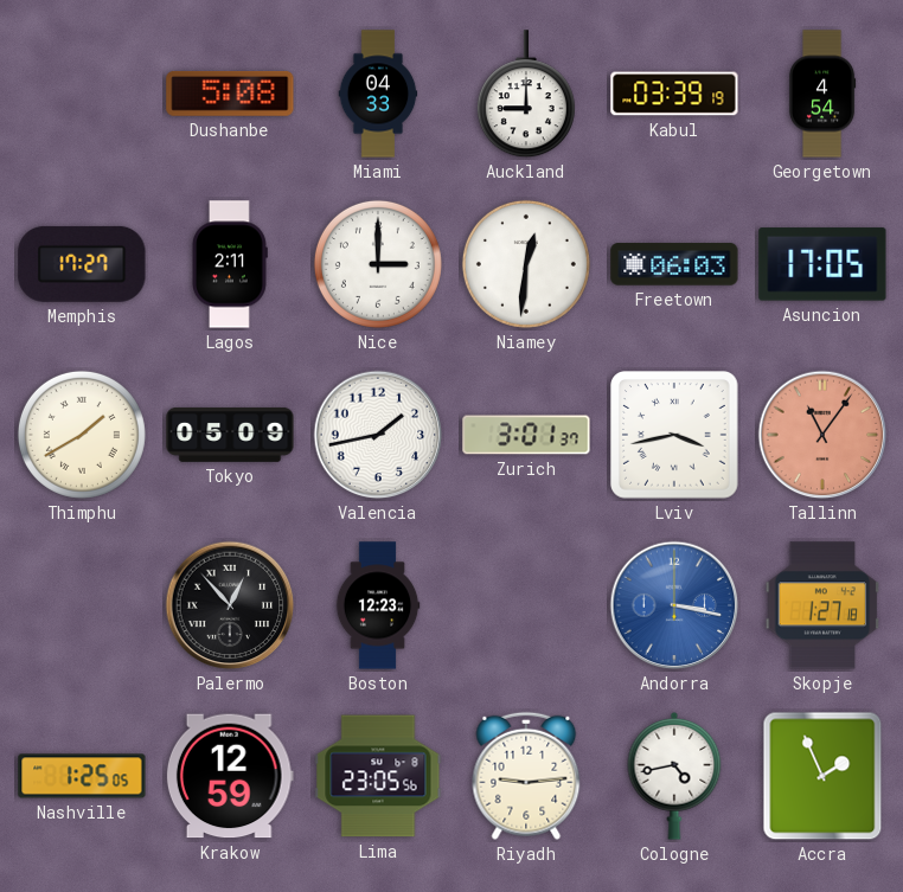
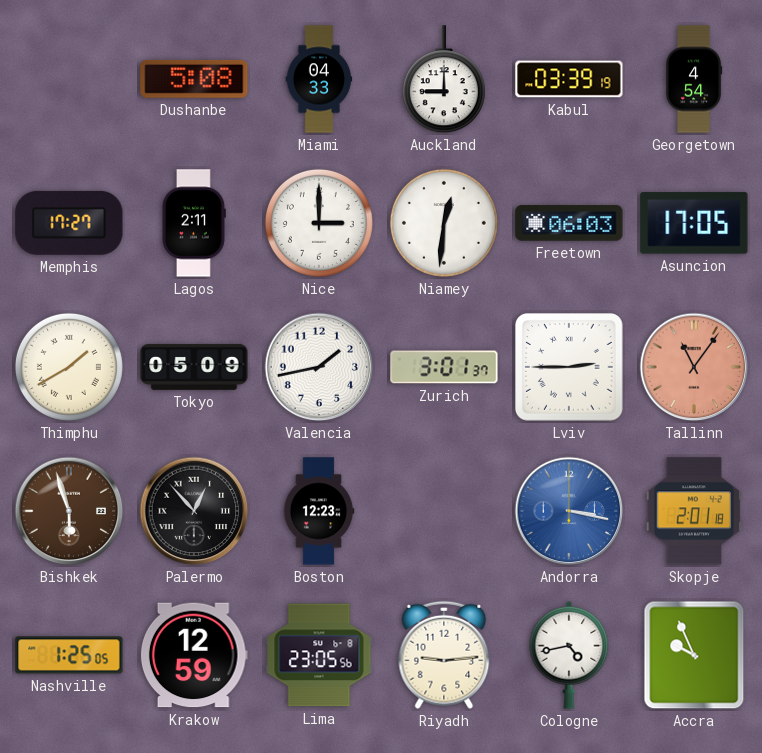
Lviv: 3:43 -> 2:45
Bishkek: none -> 5:57
Skopje: 1:27 -> 2:01
Accra: 1:56 -> 9:56
